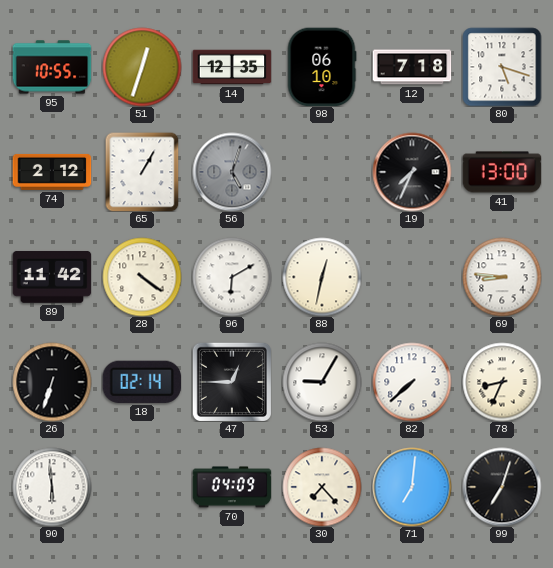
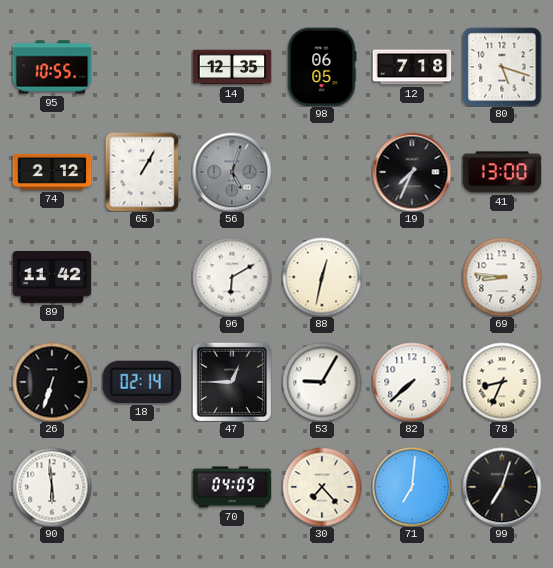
51: 12:33 -> none
98: 06:10 -> 06:05
28: 4:21 -> none
